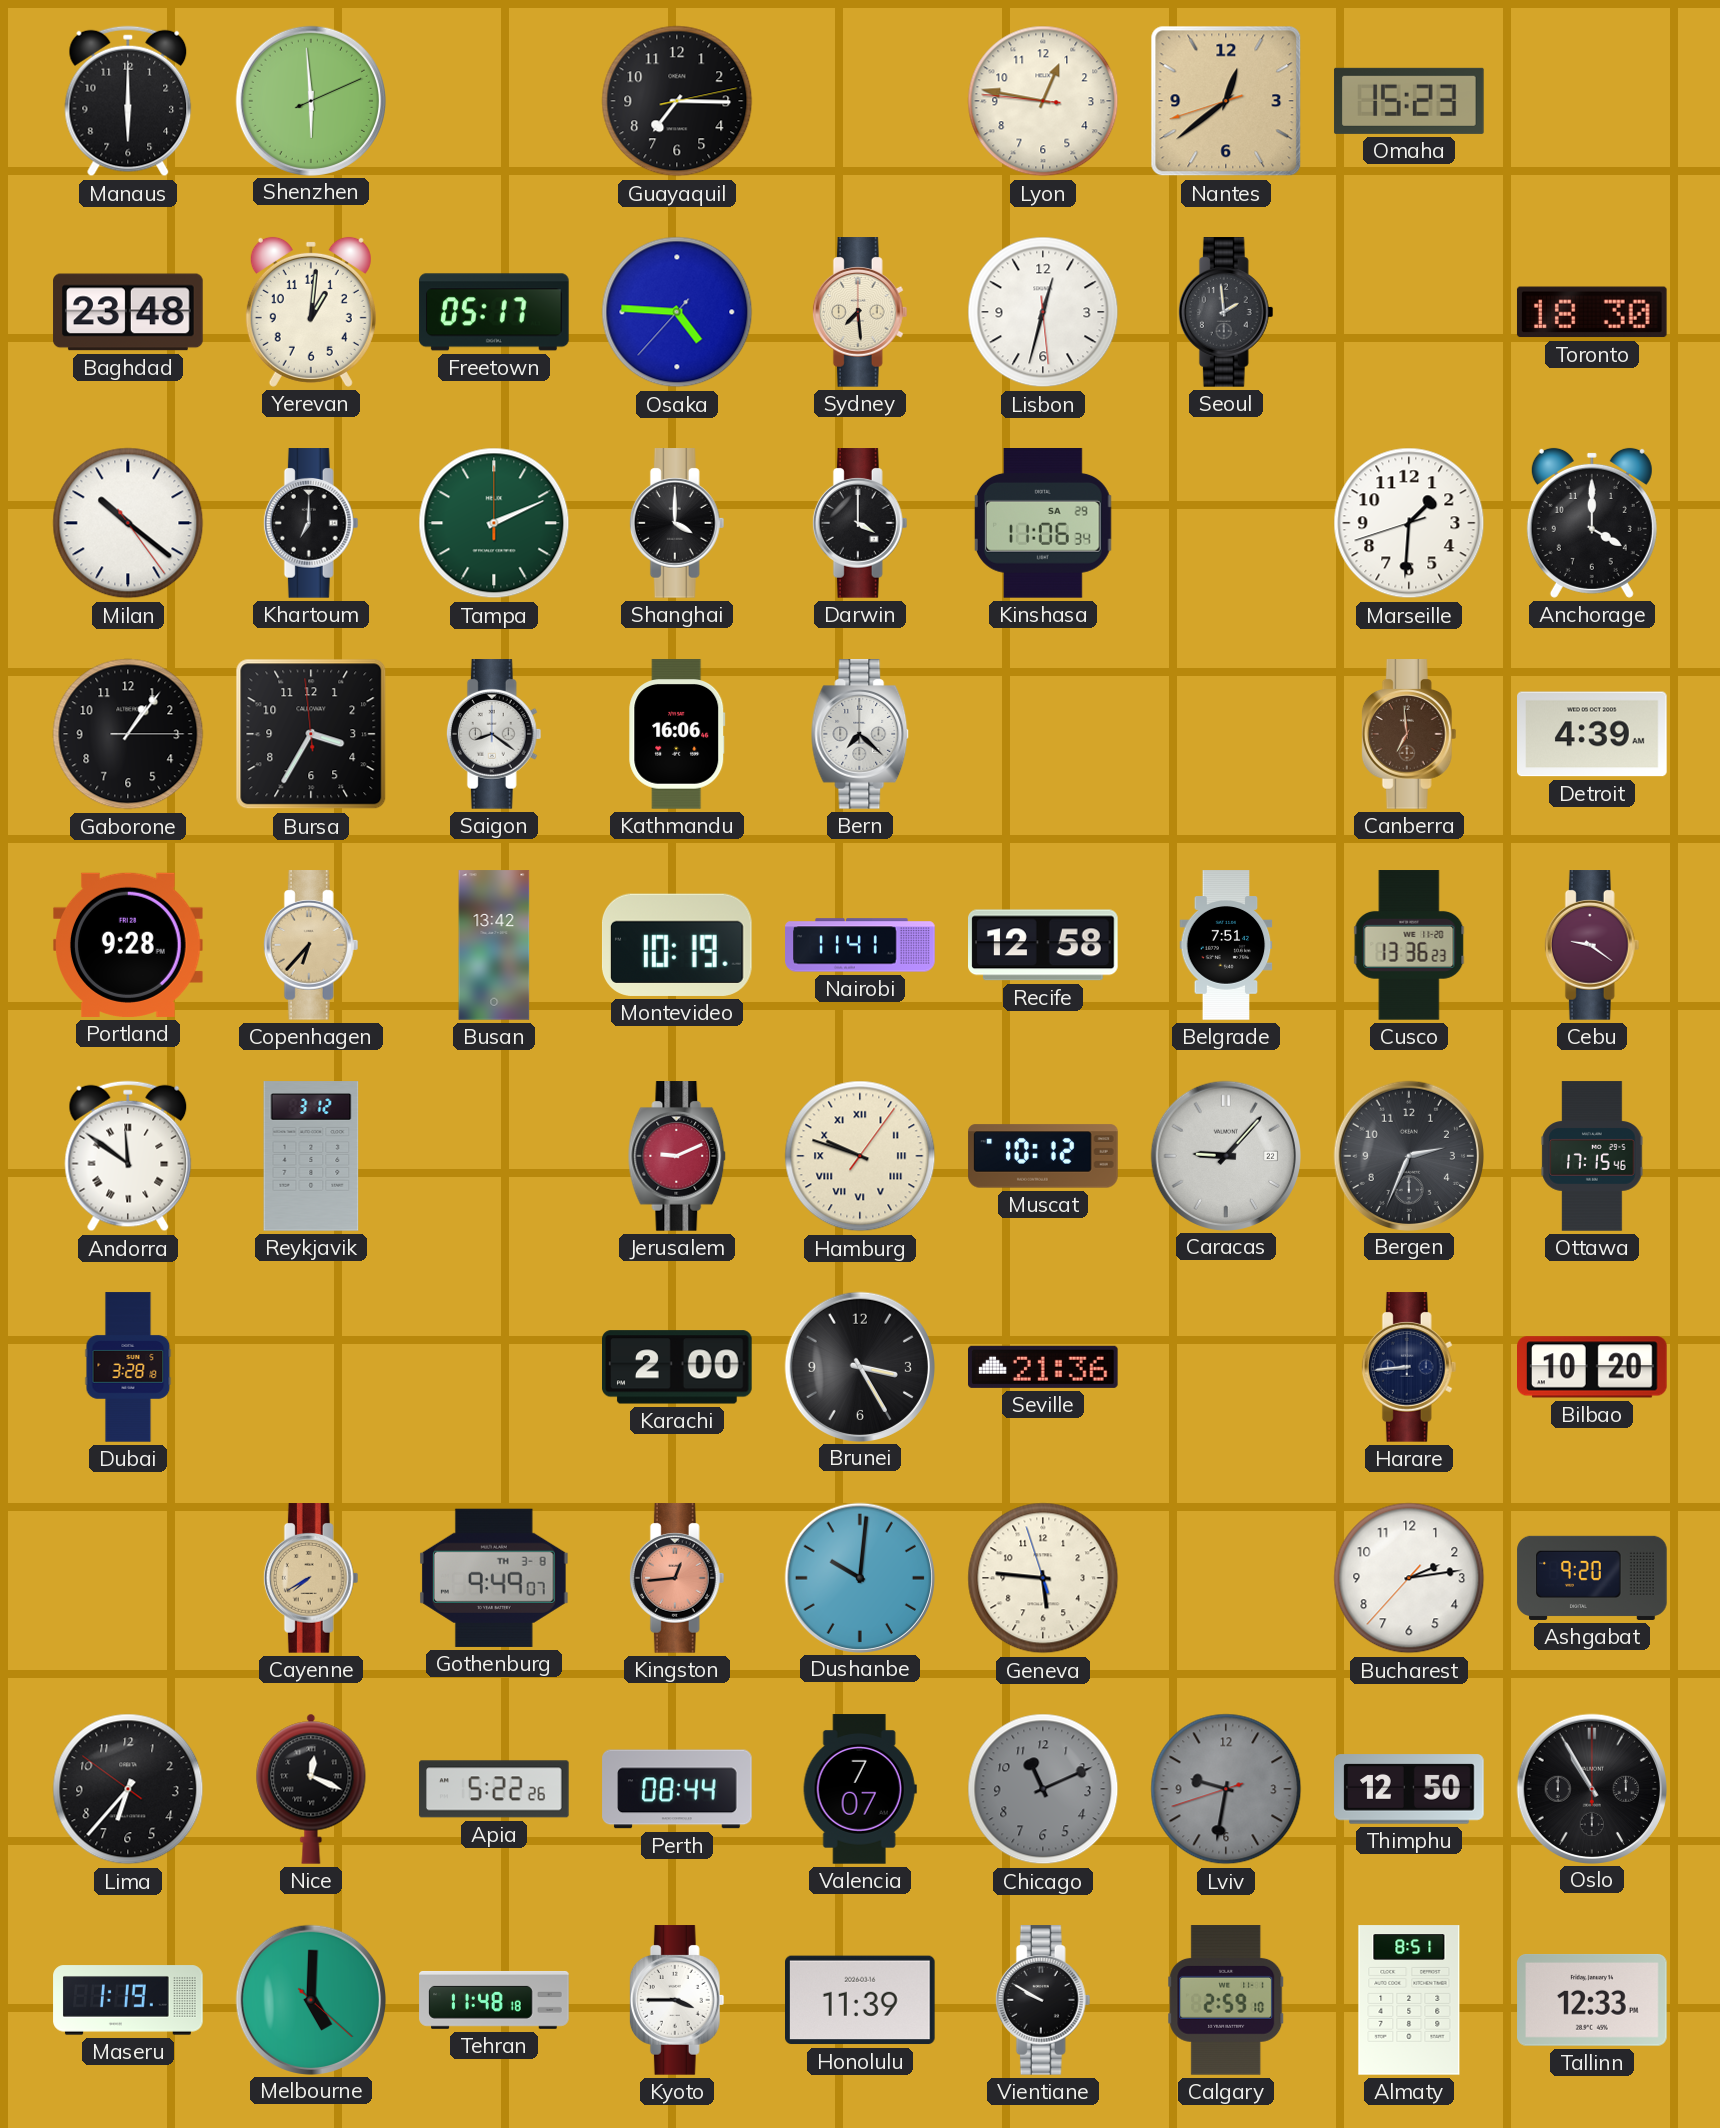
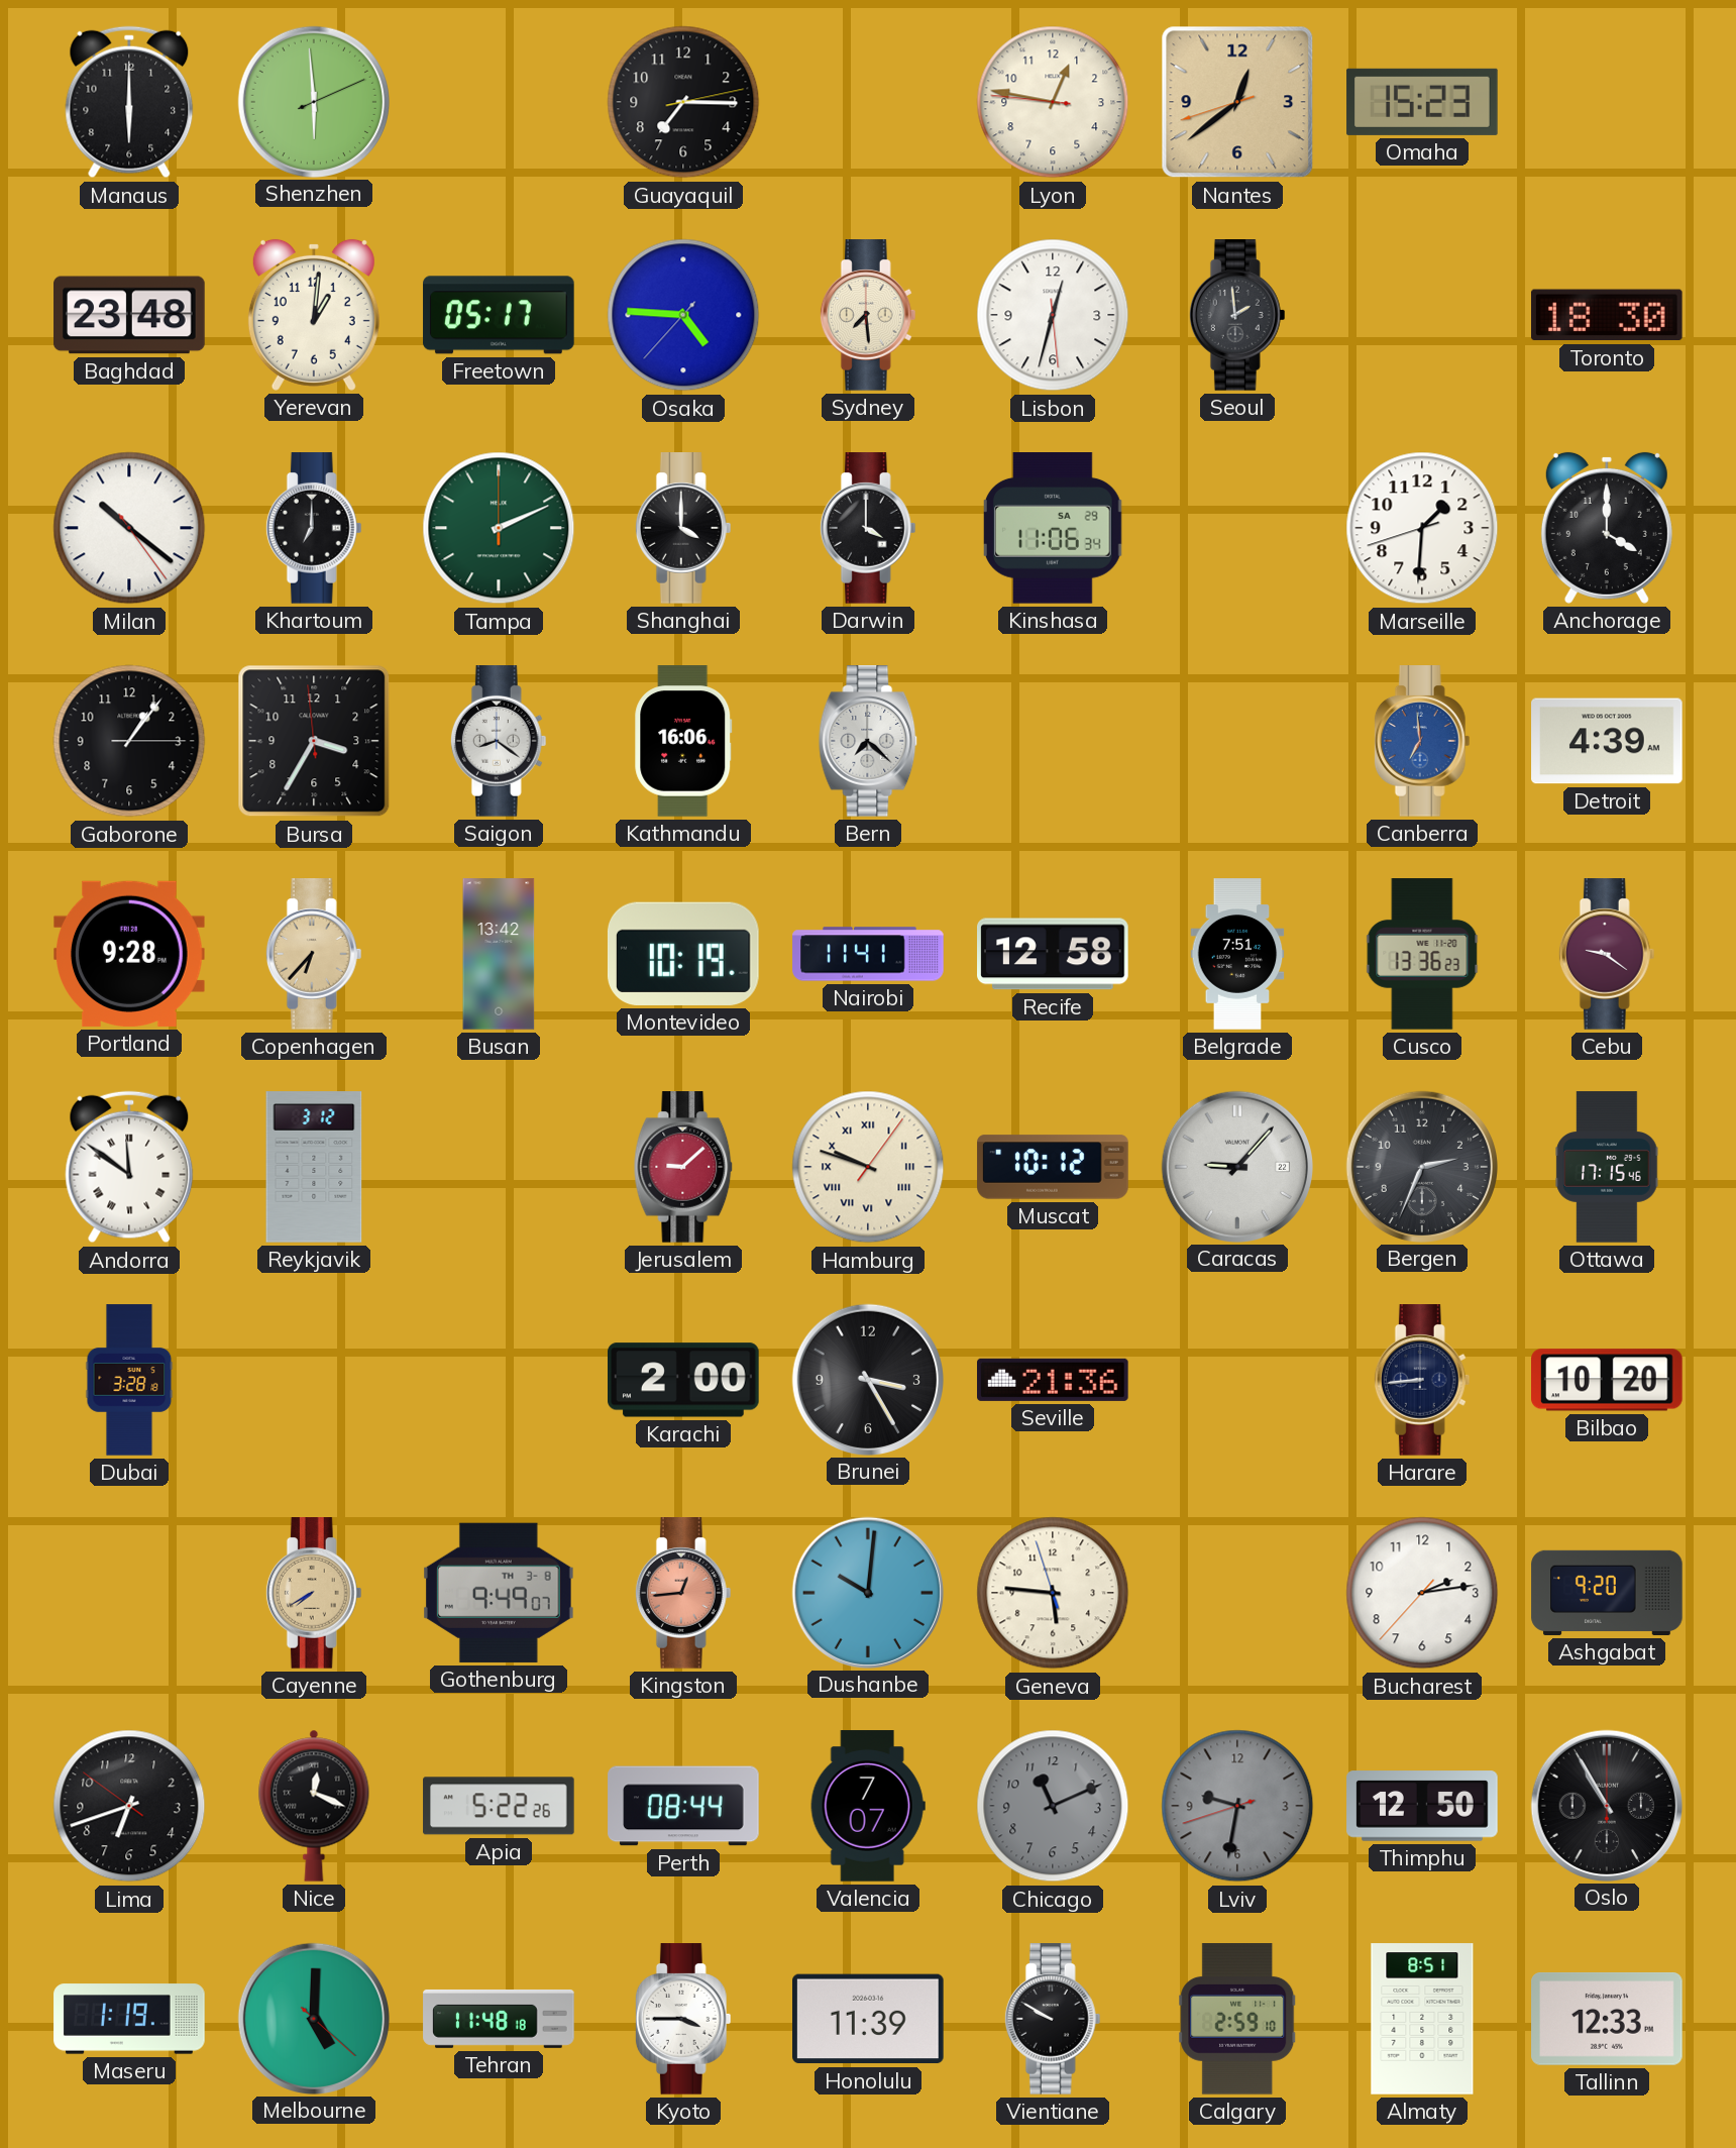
Canberra dial: brown -> blue
Jerusalem: 9:11 -> 9:08
Lima: 6:36 -> 6:41
